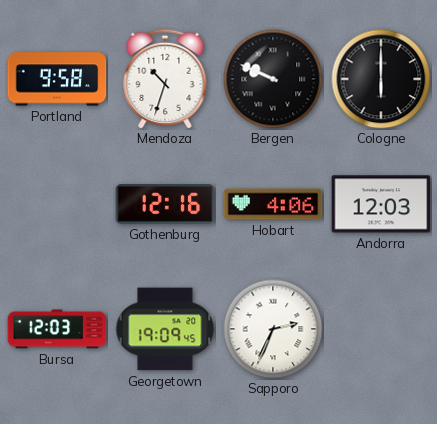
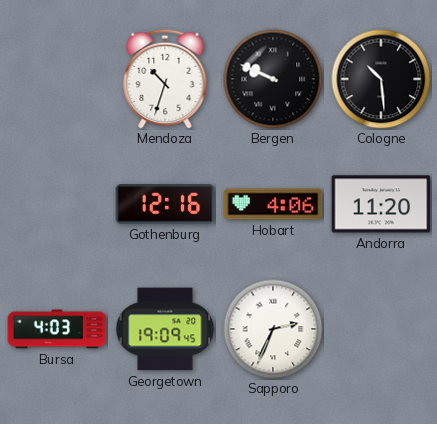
Portland: 9:58 -> none
Cologne: 6:00 -> 10:29
Andorra: 12:03 -> 11:20
Bursa: 12:03 -> 4:03
